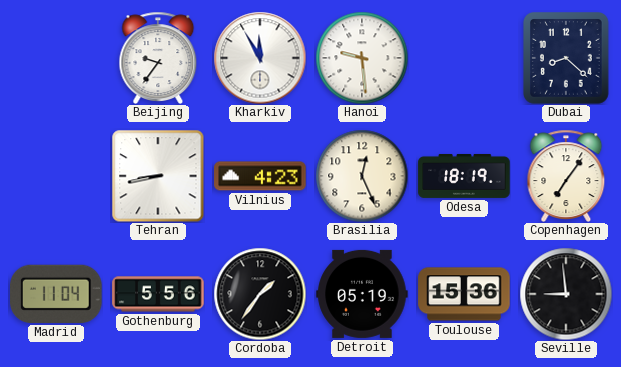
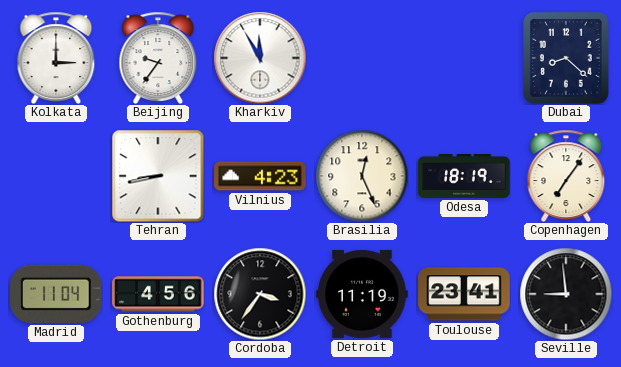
Kolkata: none -> 3:00
Hanoi: 9:29 -> none
Gothenburg: 5:56 -> 4:56
Cordoba: 1:36 -> 3:36
Detroit: 05:19 -> 11:19
Toulouse: 15:36 -> 23:41
